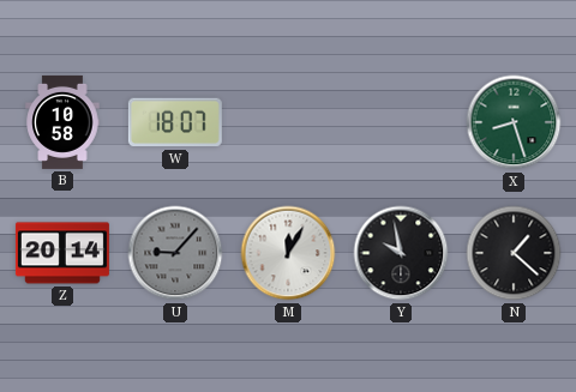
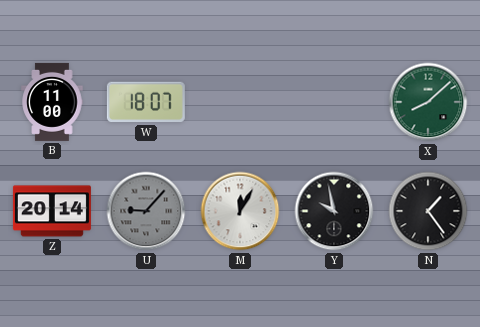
B: 10:58 -> 11:00
X: 8:27 -> 8:08
N: 1:22 -> 1:24
